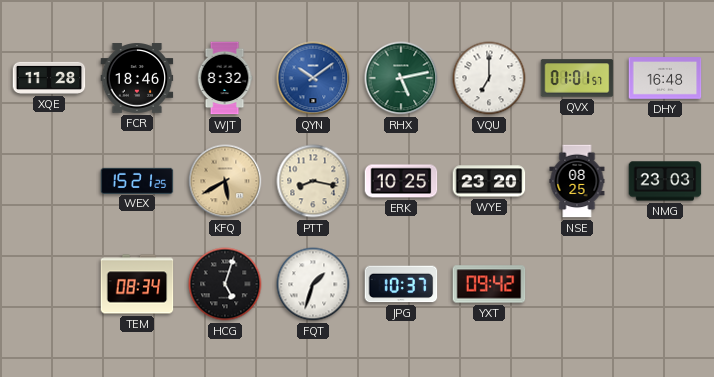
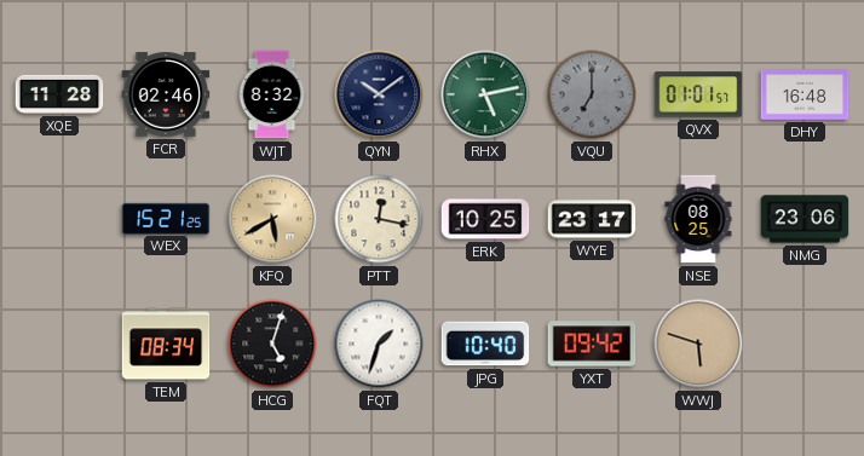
FCR: 18:46 -> 02:46
QYN dial: blue -> navy
VQU dial: white -> grey
PTT: 8:17 -> 12:17
WYE: 23:20 -> 23:17
NMG: 23:03 -> 23:06
JPG: 10:37 -> 10:40
WWJ: none -> 5:48
